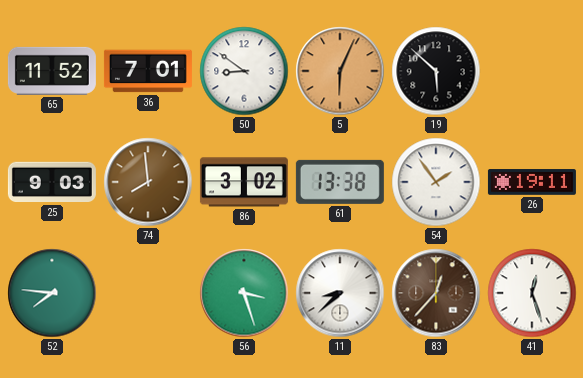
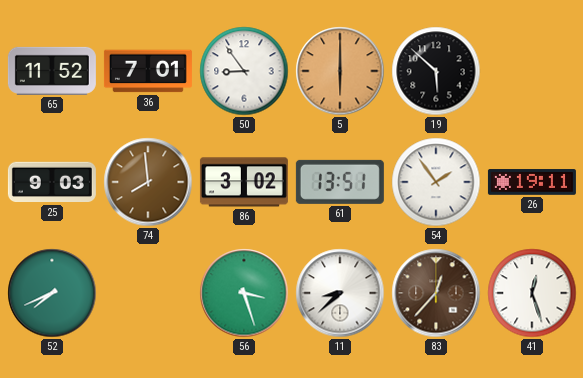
50: 8:51 -> 8:54
5: 6:04 -> 6:00
61: 13:38 -> 13:51
52: 7:46 -> 7:41
